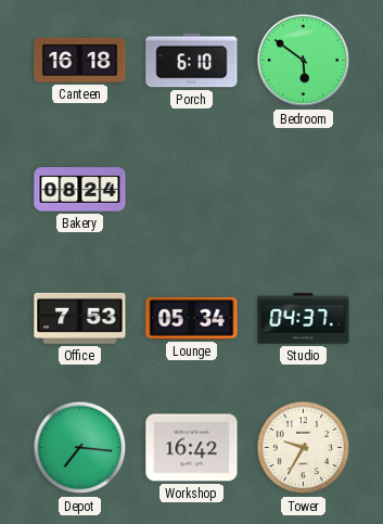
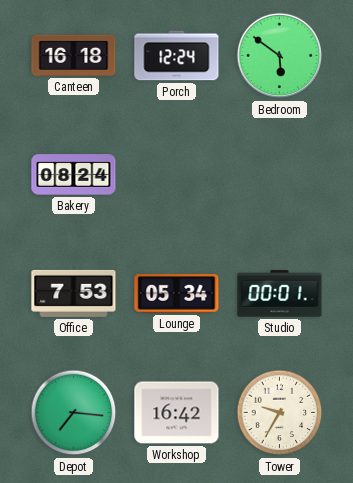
Porch: 6:10 -> 12:24
Studio: 04:37 -> 00:01
